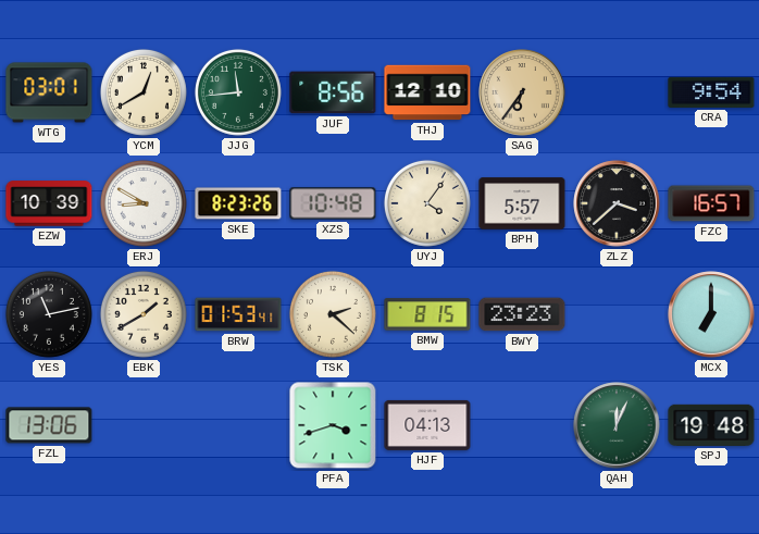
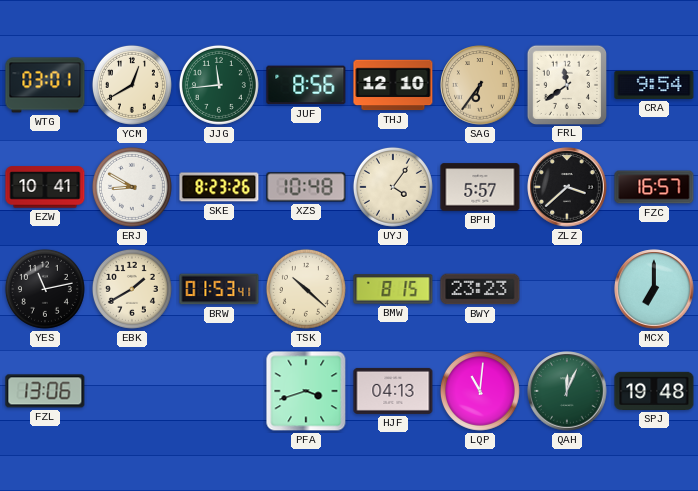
FRL: none -> 11:39
EZW: 10:39 -> 10:41
TSK: 2:22 -> 10:22
LQP: none -> 11:01
